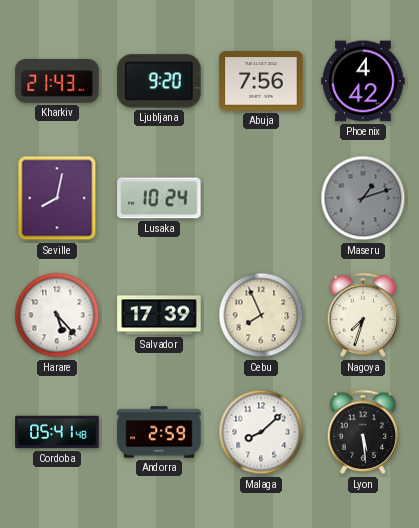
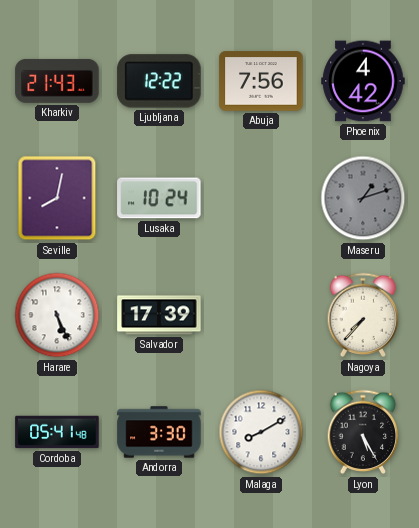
Ljubljana: 9:20 -> 12:22
Harare: 5:23 -> 5:26
Cebu: 7:56 -> none
Nagoya: 7:33 -> 7:37
Andorra: 2:59 -> 3:30
Malaga: 8:08 -> 8:10
Lyon: 5:29 -> 5:25
